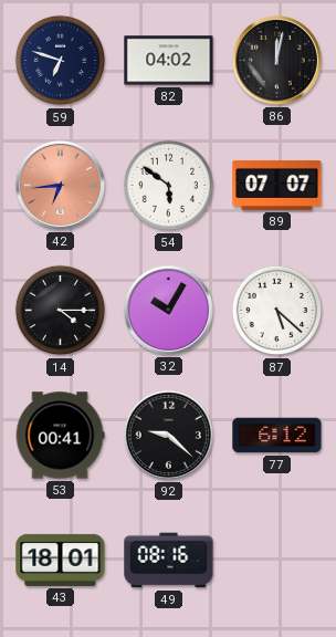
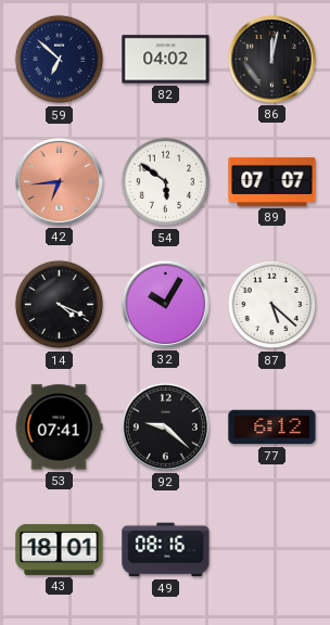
59: 6:48 -> 6:52
14: 4:15 -> 4:19
53: 00:41 -> 07:41
